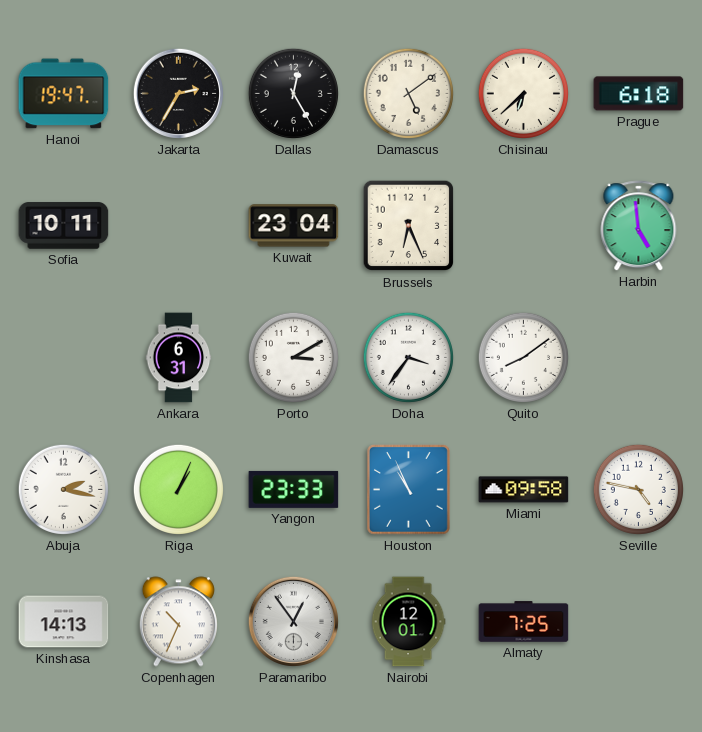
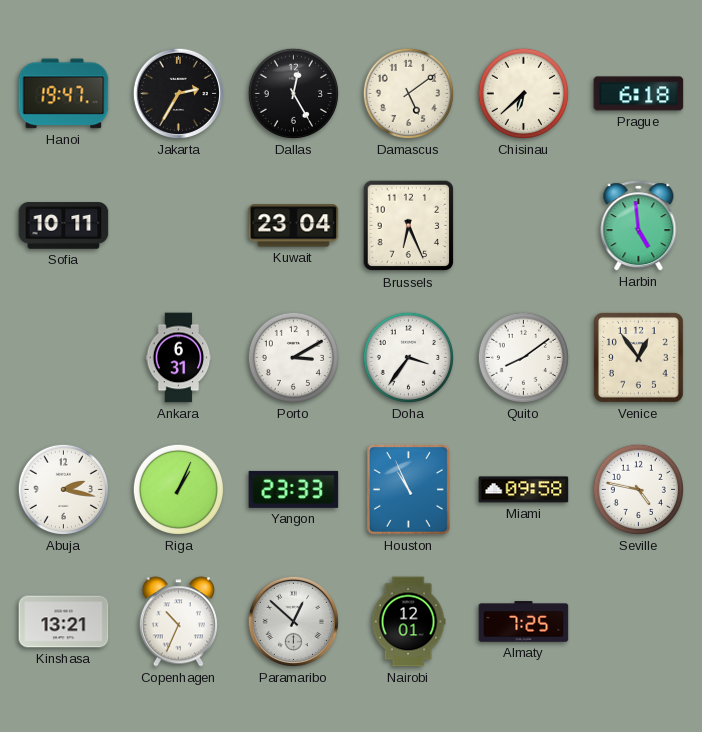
Venice: none -> 12:54
Kinshasa: 14:13 -> 13:21
Paramaribo: 12:54 -> 12:52
